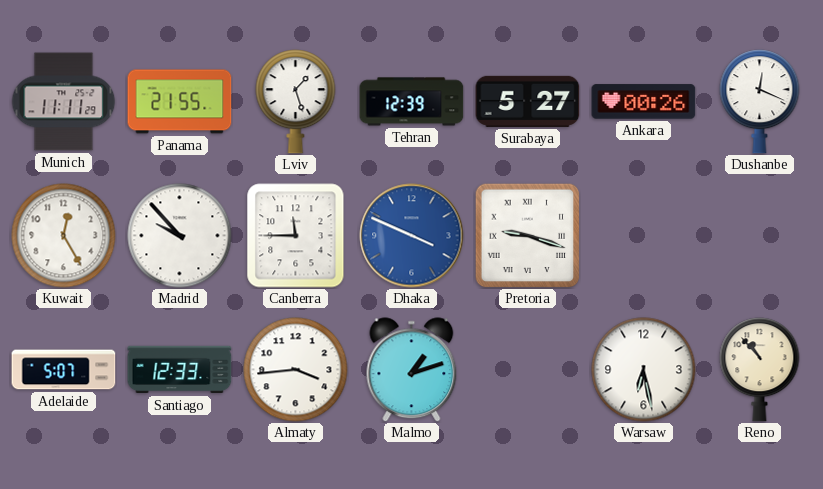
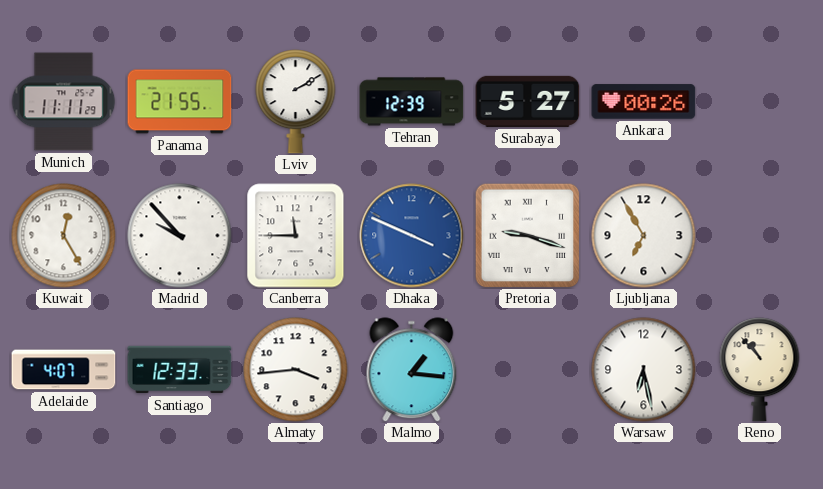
Lviv: 1:27 -> 2:10
Dushanbe: 12:19 -> none
Ljubljana: none -> 6:55
Adelaide: 5:07 -> 4:07
Malmo: 1:12 -> 1:16
